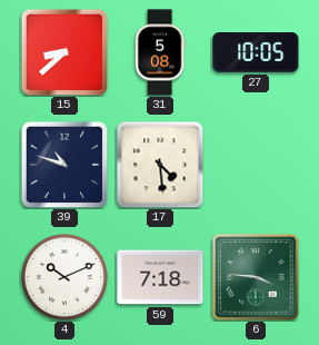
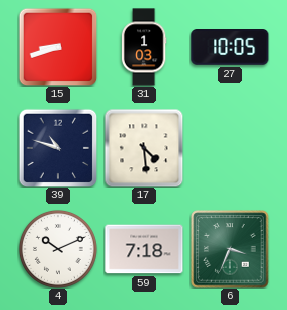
15: 8:38 -> 8:42
31: 5:08 -> 1:03
6: 3:46 -> 3:34
